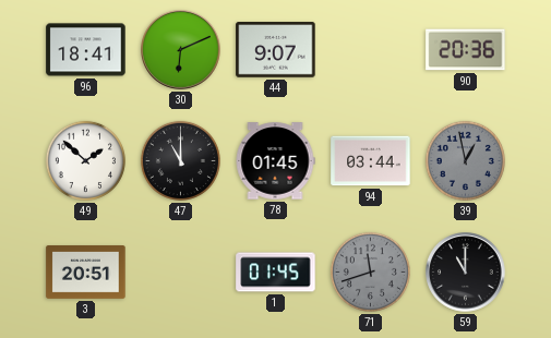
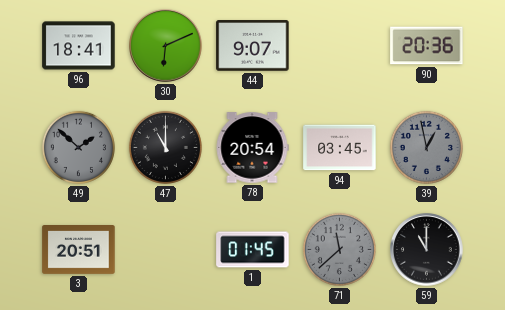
49 dial: white -> grey
78: 01:45 -> 20:54
94: 03:44 -> 03:45
71: 11:42 -> 11:38
